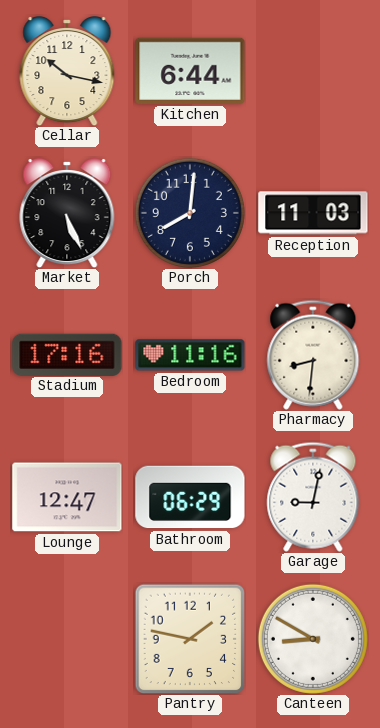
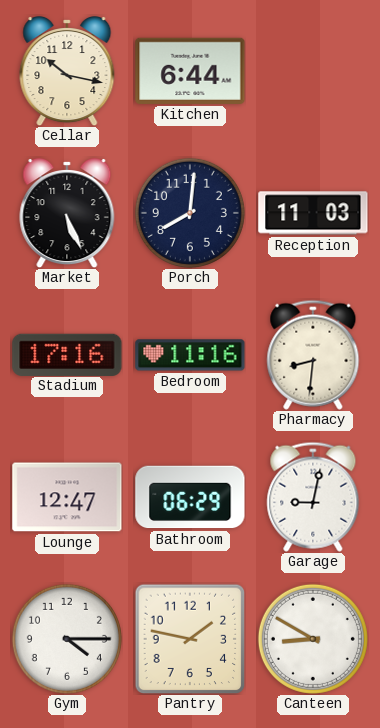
Gym: none -> 4:15
